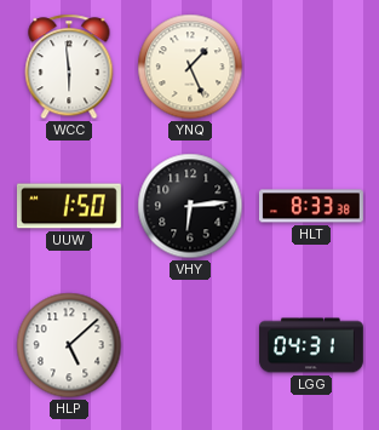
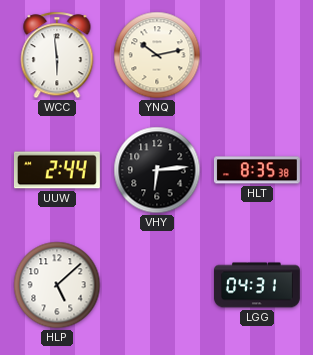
YNQ: 1:26 -> 10:13
UUW: 1:50 -> 2:44
HLT: 8:33 -> 8:35
